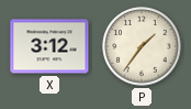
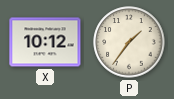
X: 3:12 -> 10:12
